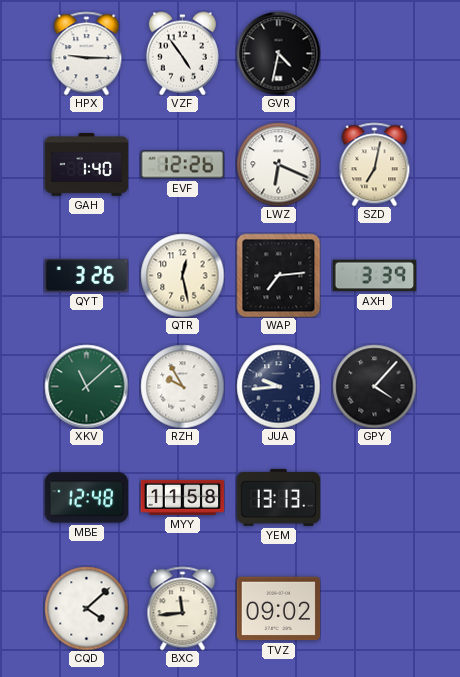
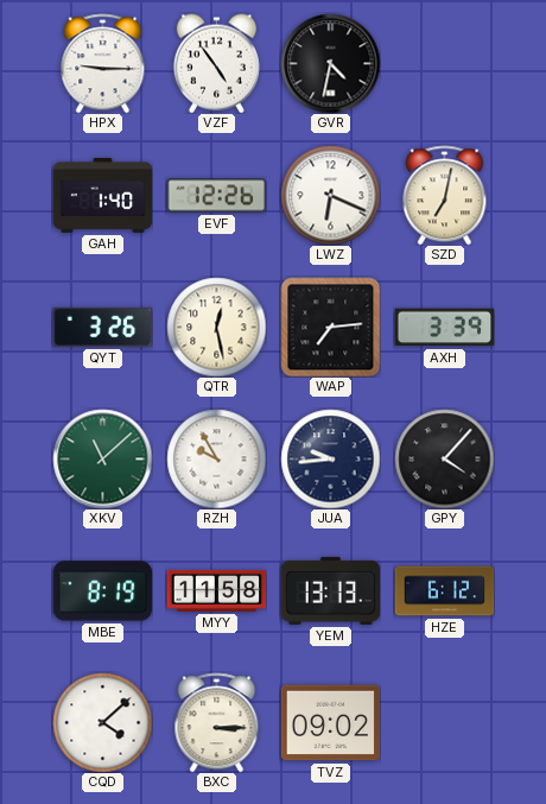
MBE: 12:48 -> 8:19
HZE: none -> 6:12
BXC: 11:44 -> 3:15
